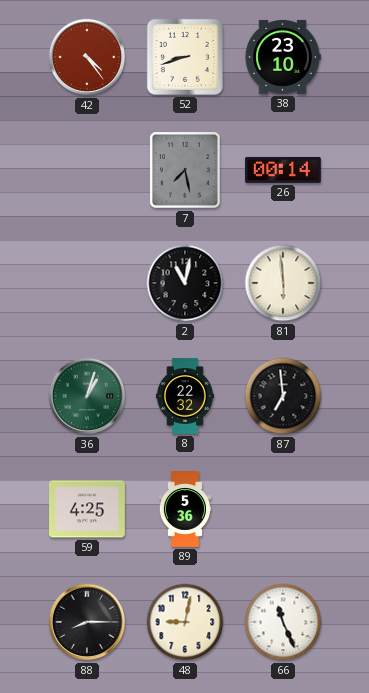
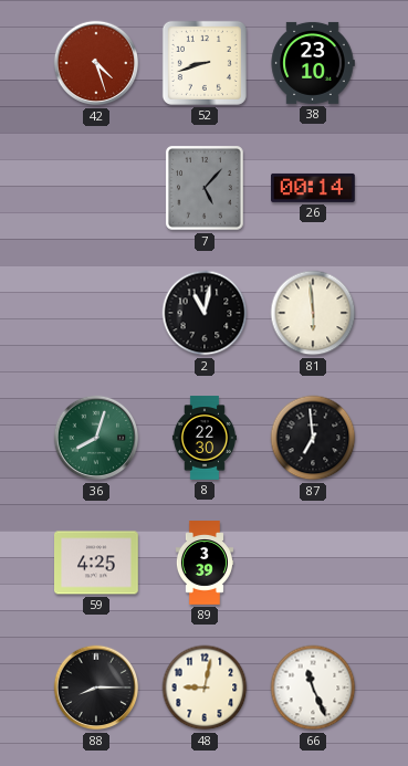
42: 4:24 -> 4:27
7: 7:28 -> 5:07
36: 1:03 -> 8:03
8: 22:32 -> 22:30
89: 5:36 -> 3:39
